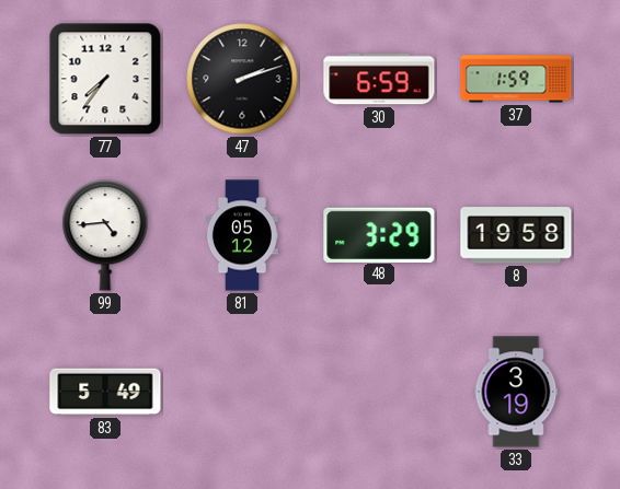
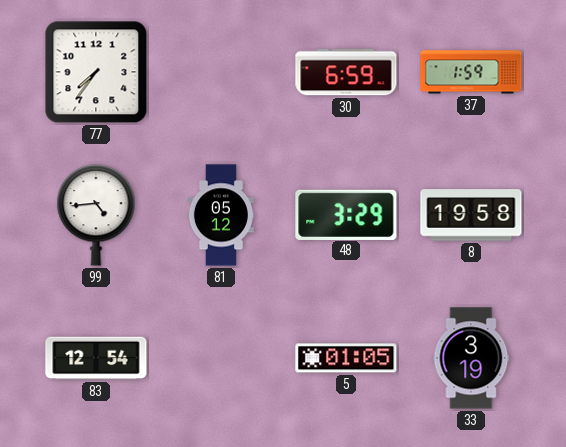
47: 2:12 -> none
83: 5:49 -> 12:54
5: none -> 01:05
